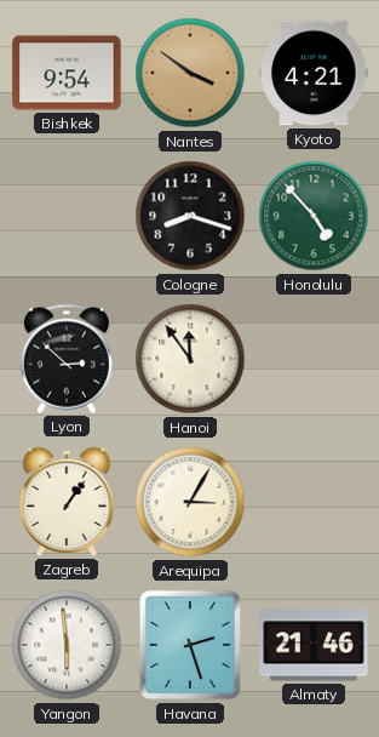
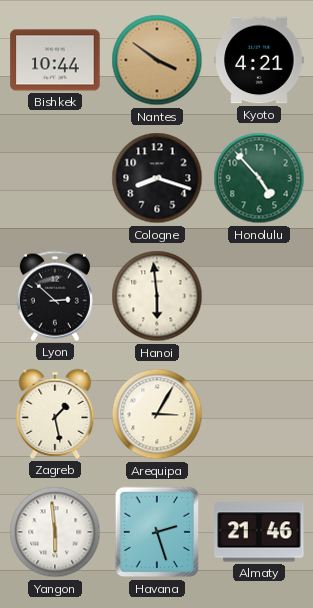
Bishkek: 9:54 -> 10:44
Hanoi: 11:54 -> 5:59
Zagreb: 1:06 -> 1:28
